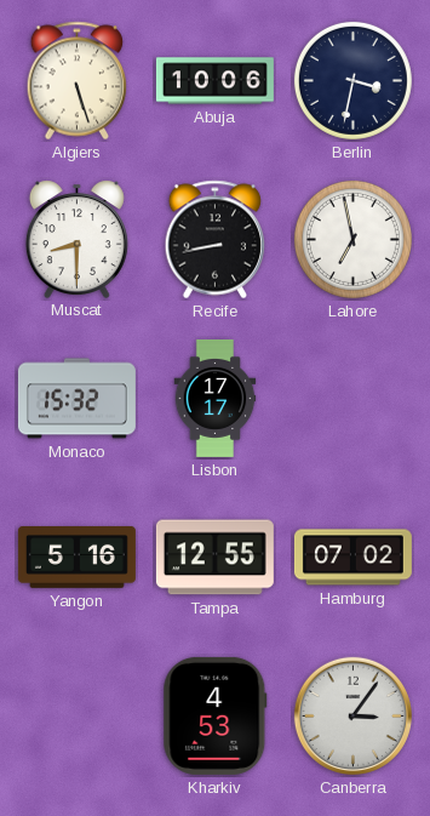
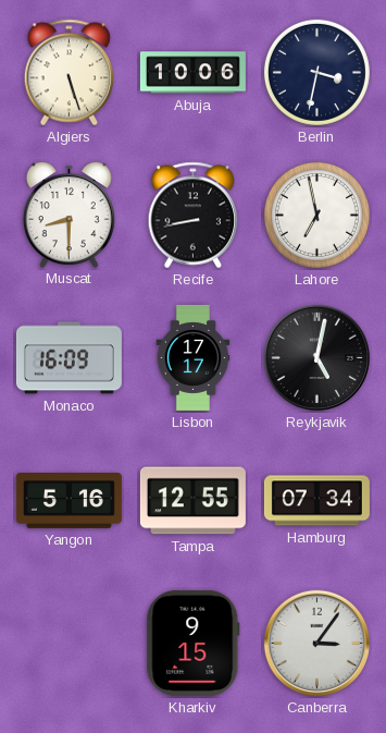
Monaco: 15:32 -> 16:09
Reykjavik: none -> 5:02
Hamburg: 07:02 -> 07:34
Kharkiv: 4:53 -> 9:15
